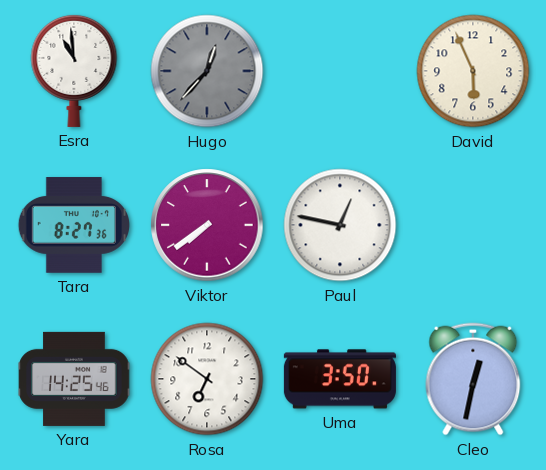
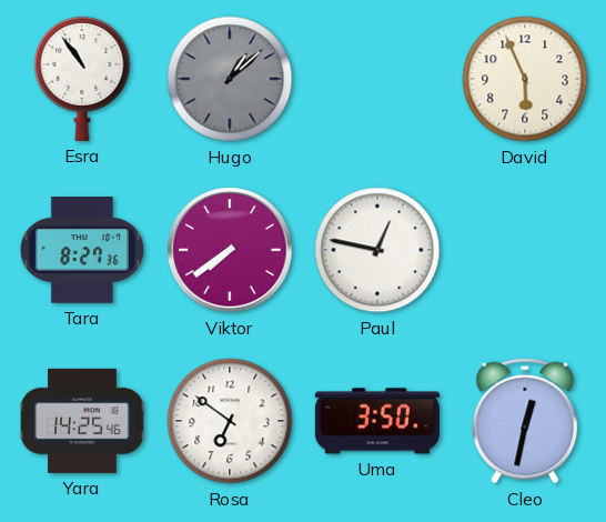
Esra: 10:59 -> 10:54
Hugo: 12:37 -> 1:08
